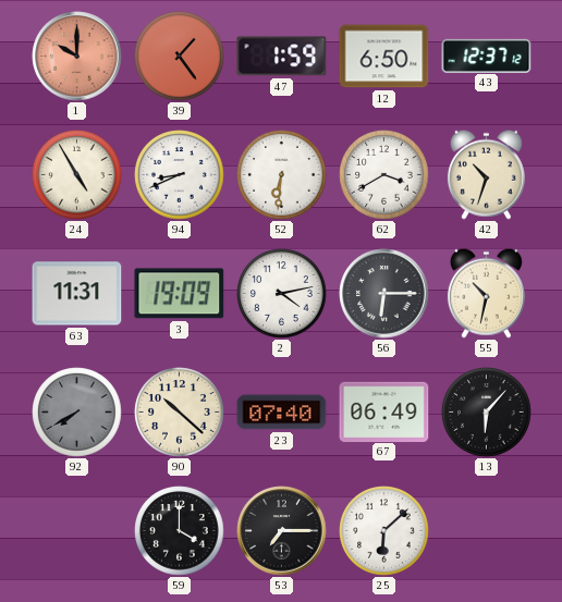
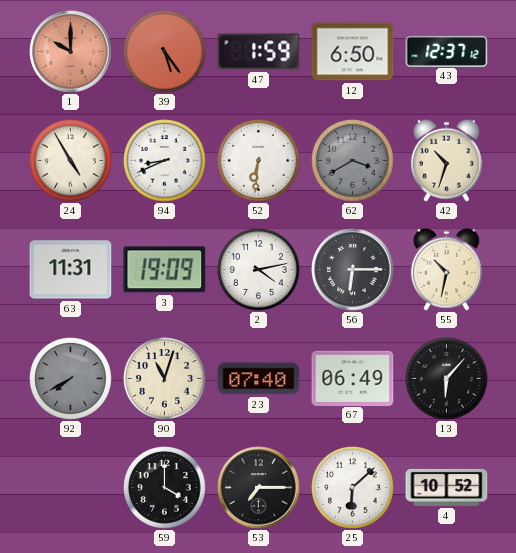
39: 1:24 -> 5:24
62 dial: white -> grey
90: 10:22 -> 11:03
4: none -> 10:52
